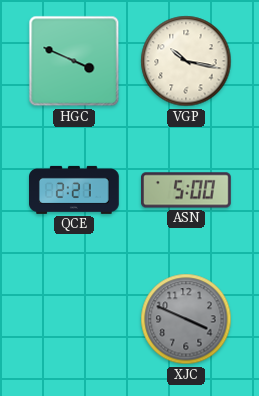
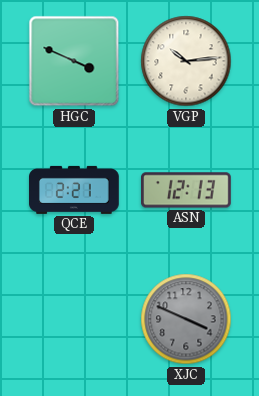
VGP: 10:17 -> 10:14
ASN: 5:00 -> 12:13
